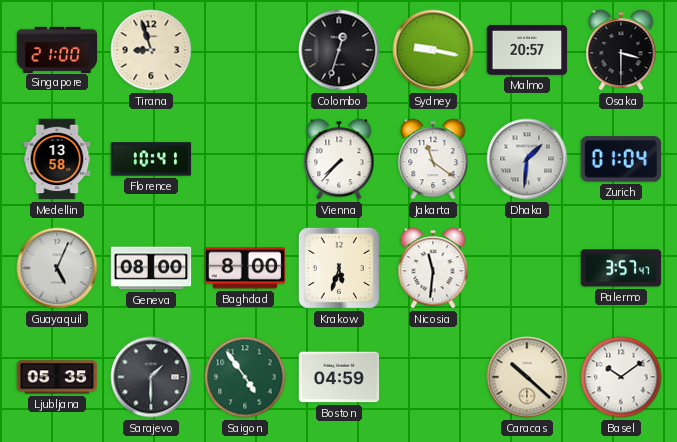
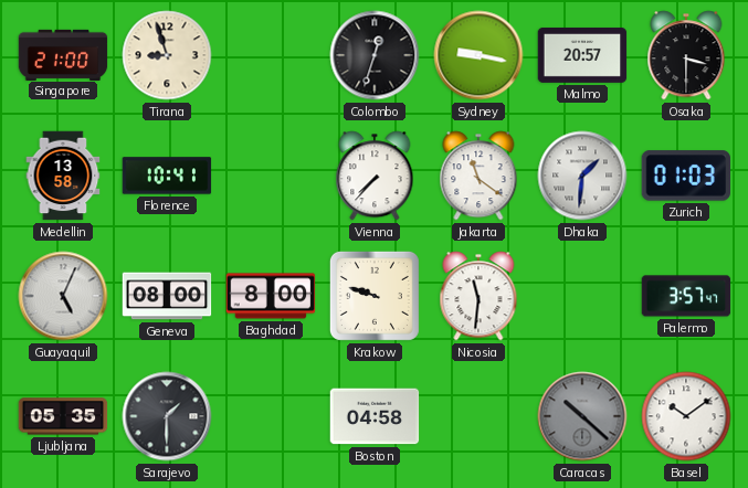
Zurich: 01:04 -> 01:03
Krakow: 5:33 -> 9:48
Saigon: 4:54 -> none
Boston: 04:59 -> 04:58
Caracas dial: cream -> grey
